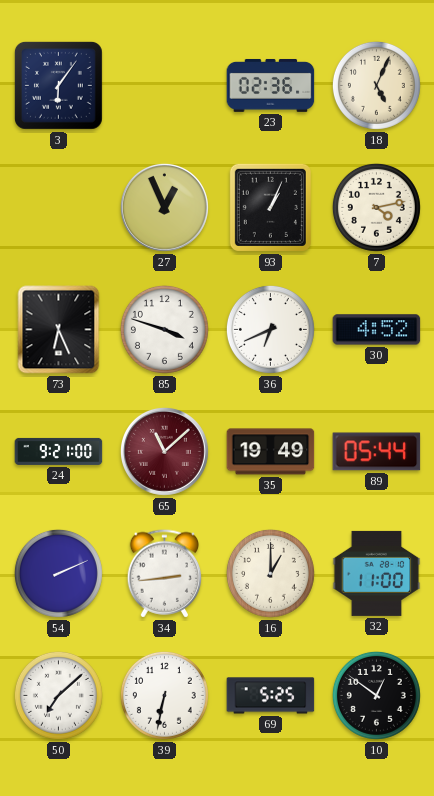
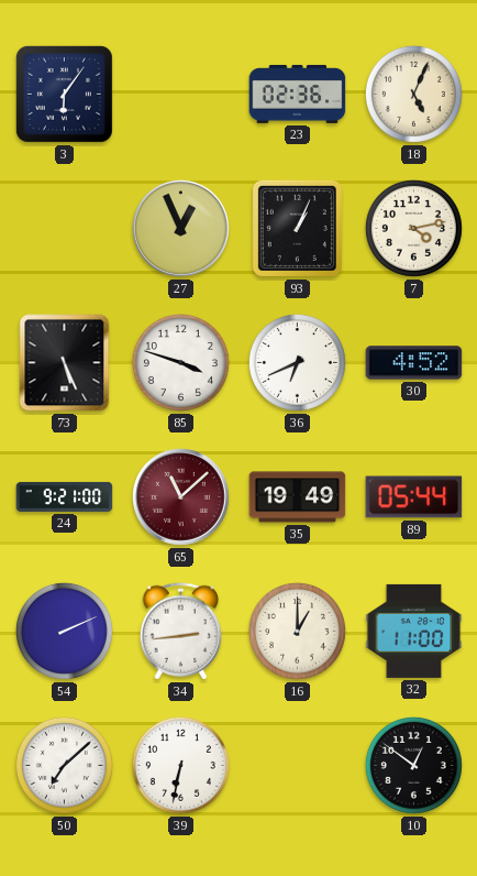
73: 6:26 -> 5:26
69: 5:25 -> none
